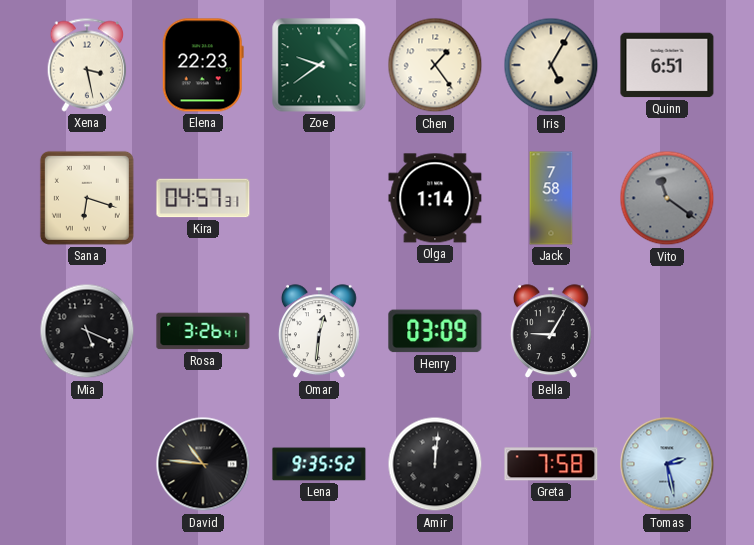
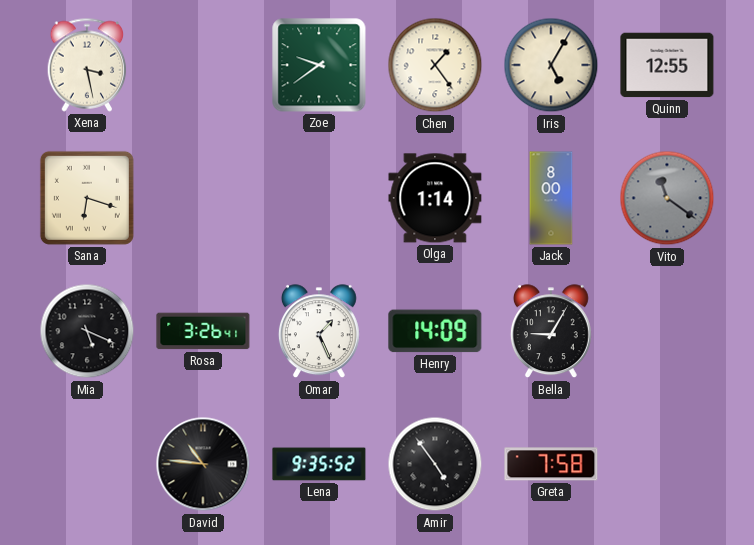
Elena: 22:23 -> none
Quinn: 6:51 -> 12:55
Kira: 04:57 -> none
Jack: 7:58 -> 8:00
Omar: 12:31 -> 1:26
Henry: 03:09 -> 14:09
Amir: 12:01 -> 4:54
Tomas: 2:28 -> none
